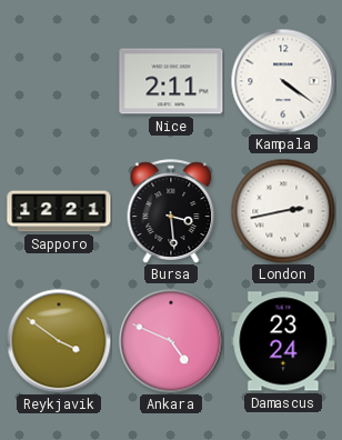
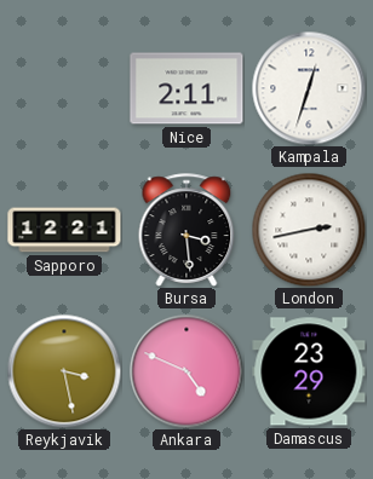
Kampala: 4:21 -> 12:33
Reykjavik: 3:51 -> 3:28
Damascus: 23:24 -> 23:29
